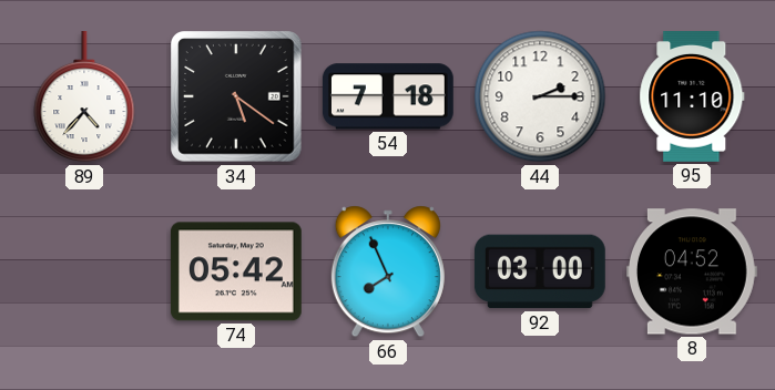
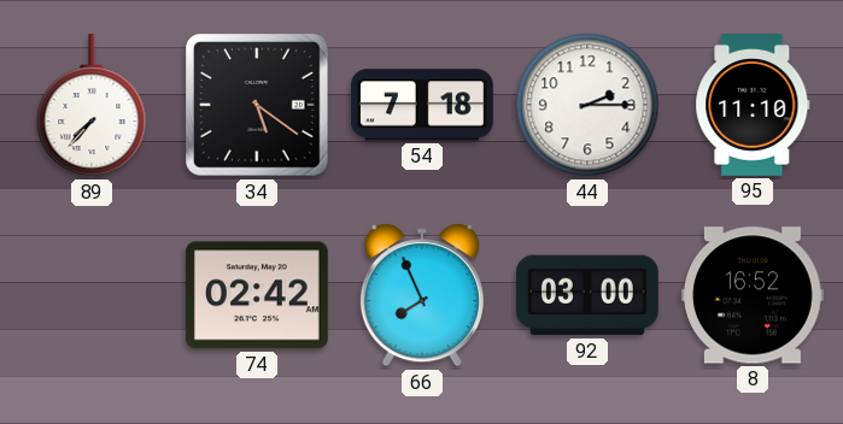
89: 4:37 -> 7:37
74: 05:42 -> 02:42
8: 04:52 -> 16:52
